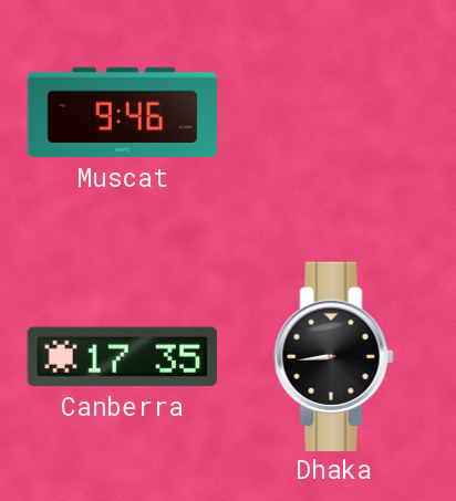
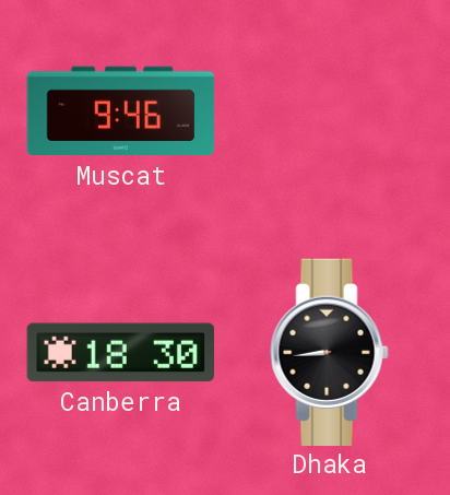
Canberra: 17:35 -> 18:30
